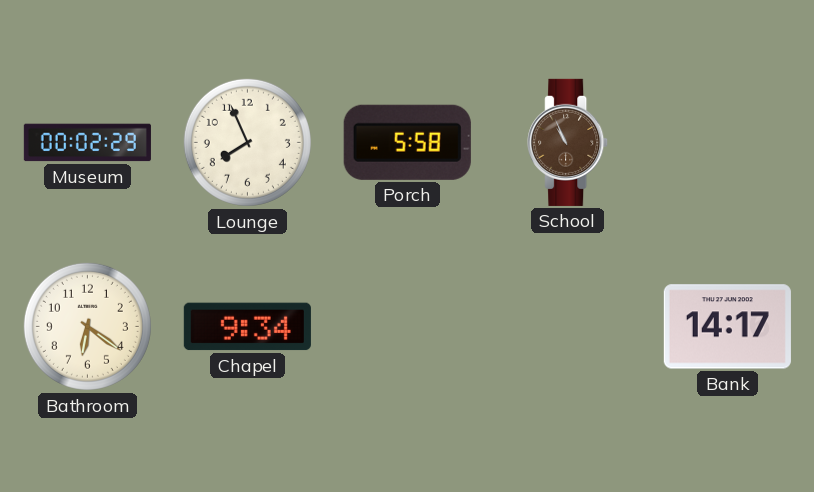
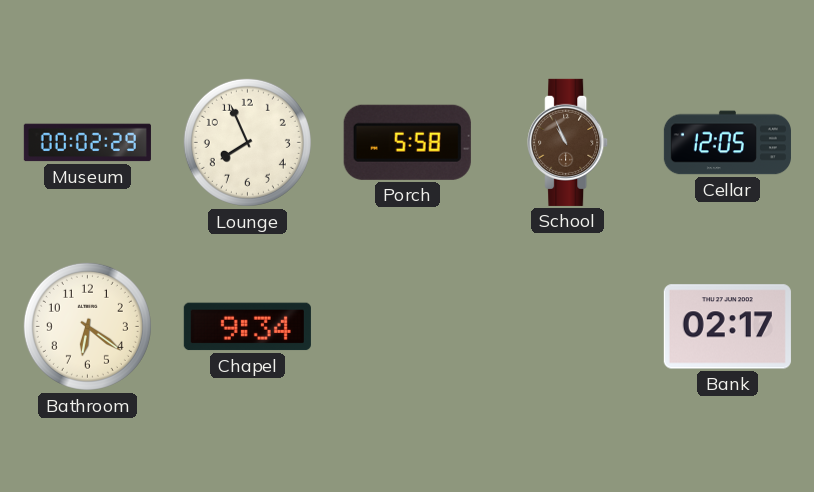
Cellar: none -> 12:05
Bank: 14:17 -> 02:17
